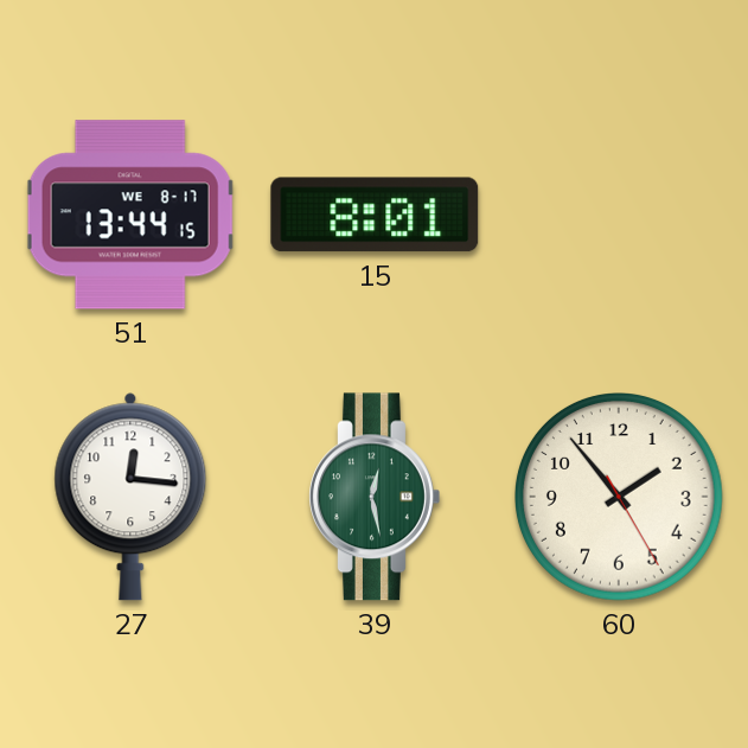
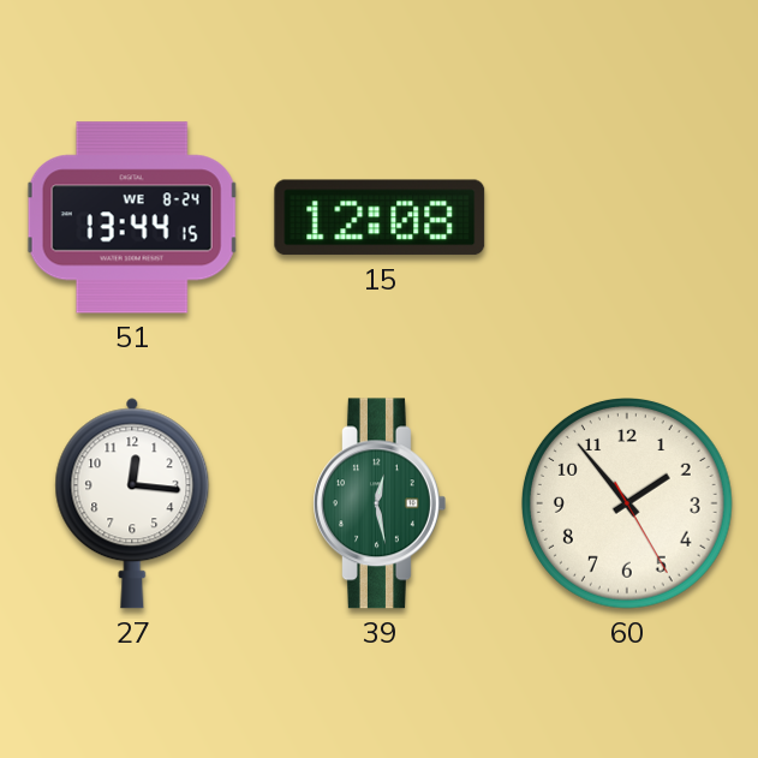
51 date: WE 8-17 -> WE 8-24
15: 8:01 -> 12:08
